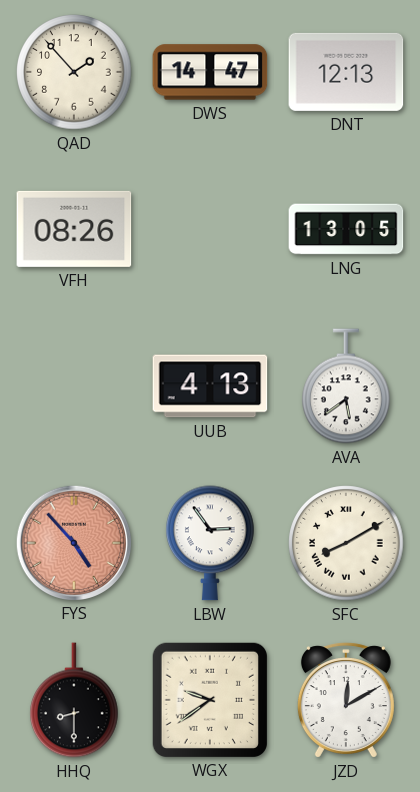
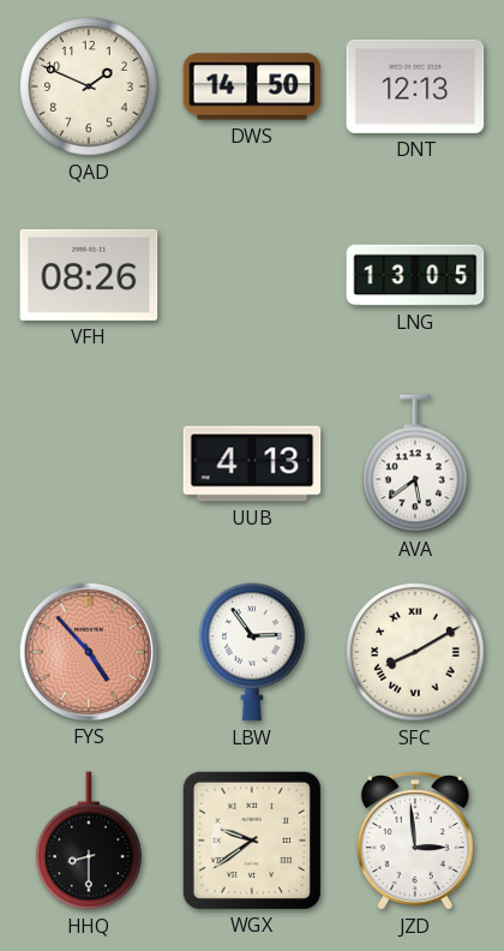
QAD: 1:53 -> 1:49
DWS: 14:47 -> 14:50
JZD: 12:10 -> 2:59
